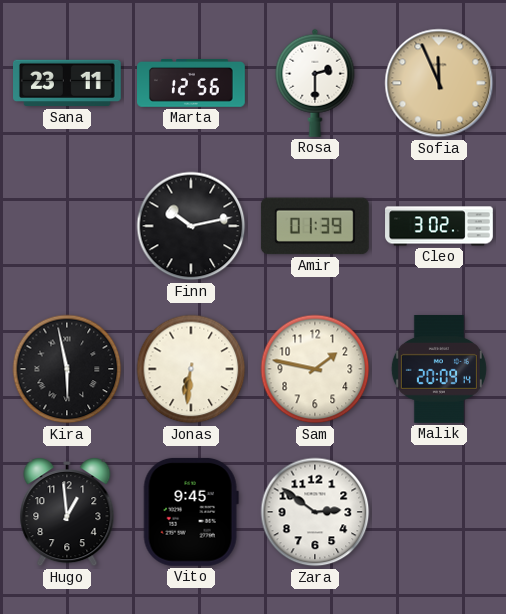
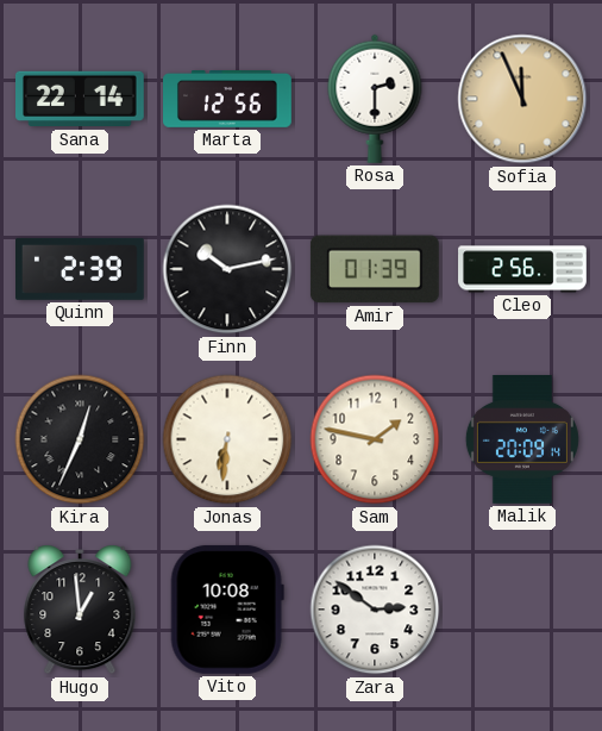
Sana: 23:11 -> 22:14
Quinn: none -> 2:39
Cleo: 3:02 -> 2:56
Kira: 5:58 -> 12:34
Vito: 9:45 -> 10:08
